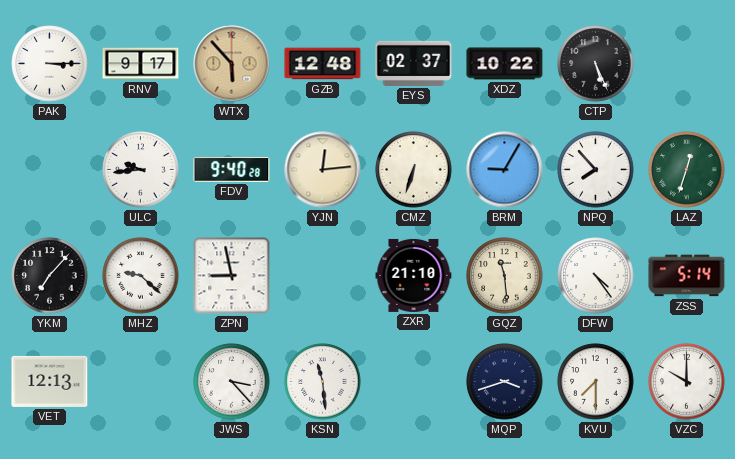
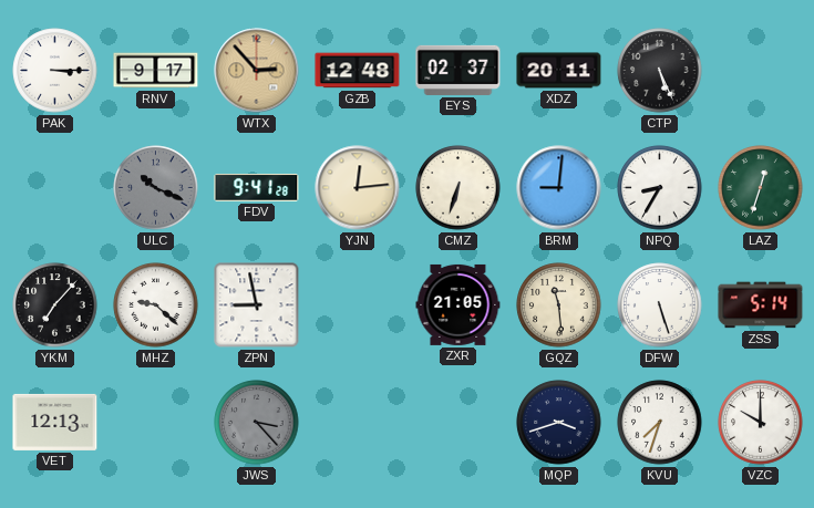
WTX: 5:53 -> 2:53
XDZ: 10:22 -> 20:11
ULC: 9:44 -> 10:19
ULC dial: white -> grey
FDV: 9:40 -> 9:41
BRM: 9:05 -> 9:01
NPQ: 7:53 -> 8:35
ZXR: 21:10 -> 21:05
DFW: 4:24 -> 5:27
JWS dial: white -> grey
KSN: 11:29 -> none
KVU: 7:30 -> 7:33
